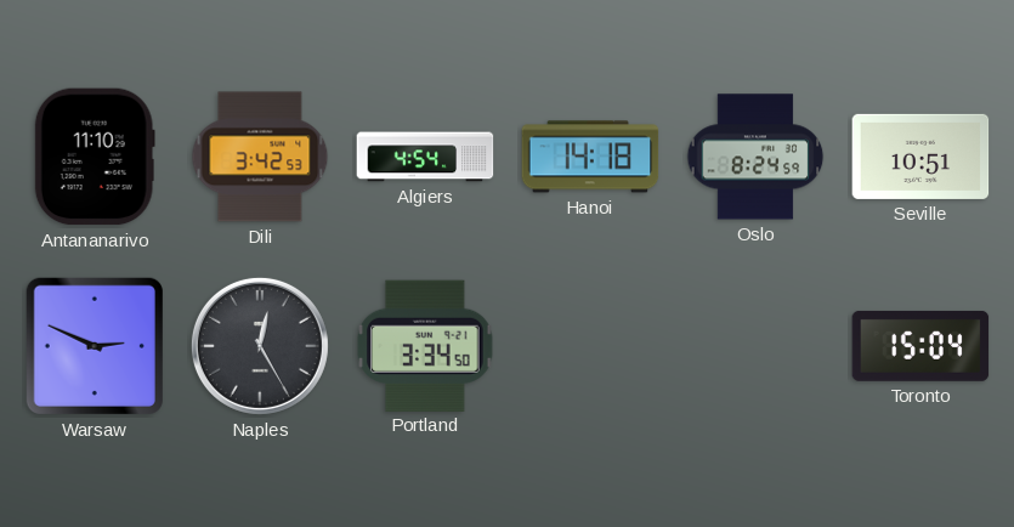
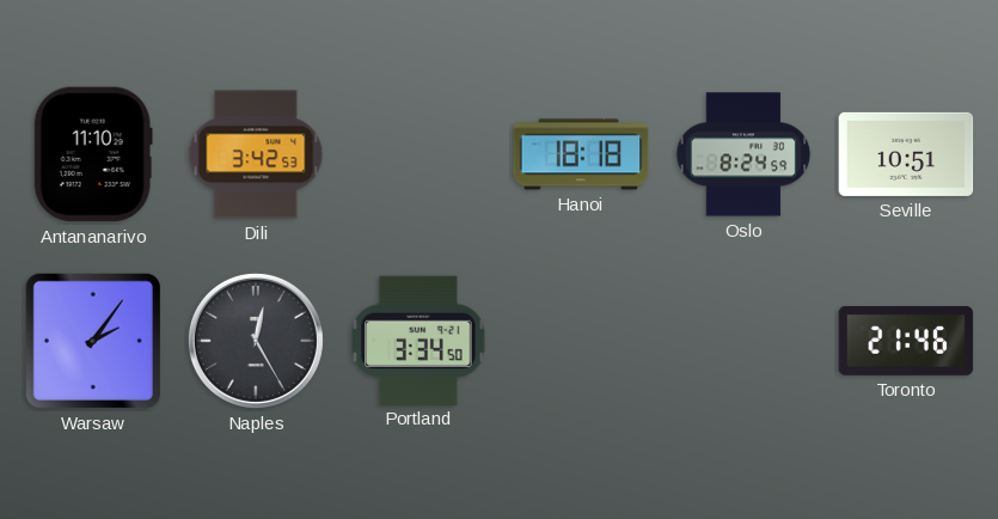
Algiers: 4:54 -> none
Hanoi: 14:18 -> 18:18
Warsaw: 2:49 -> 2:06
Toronto: 15:04 -> 21:46
